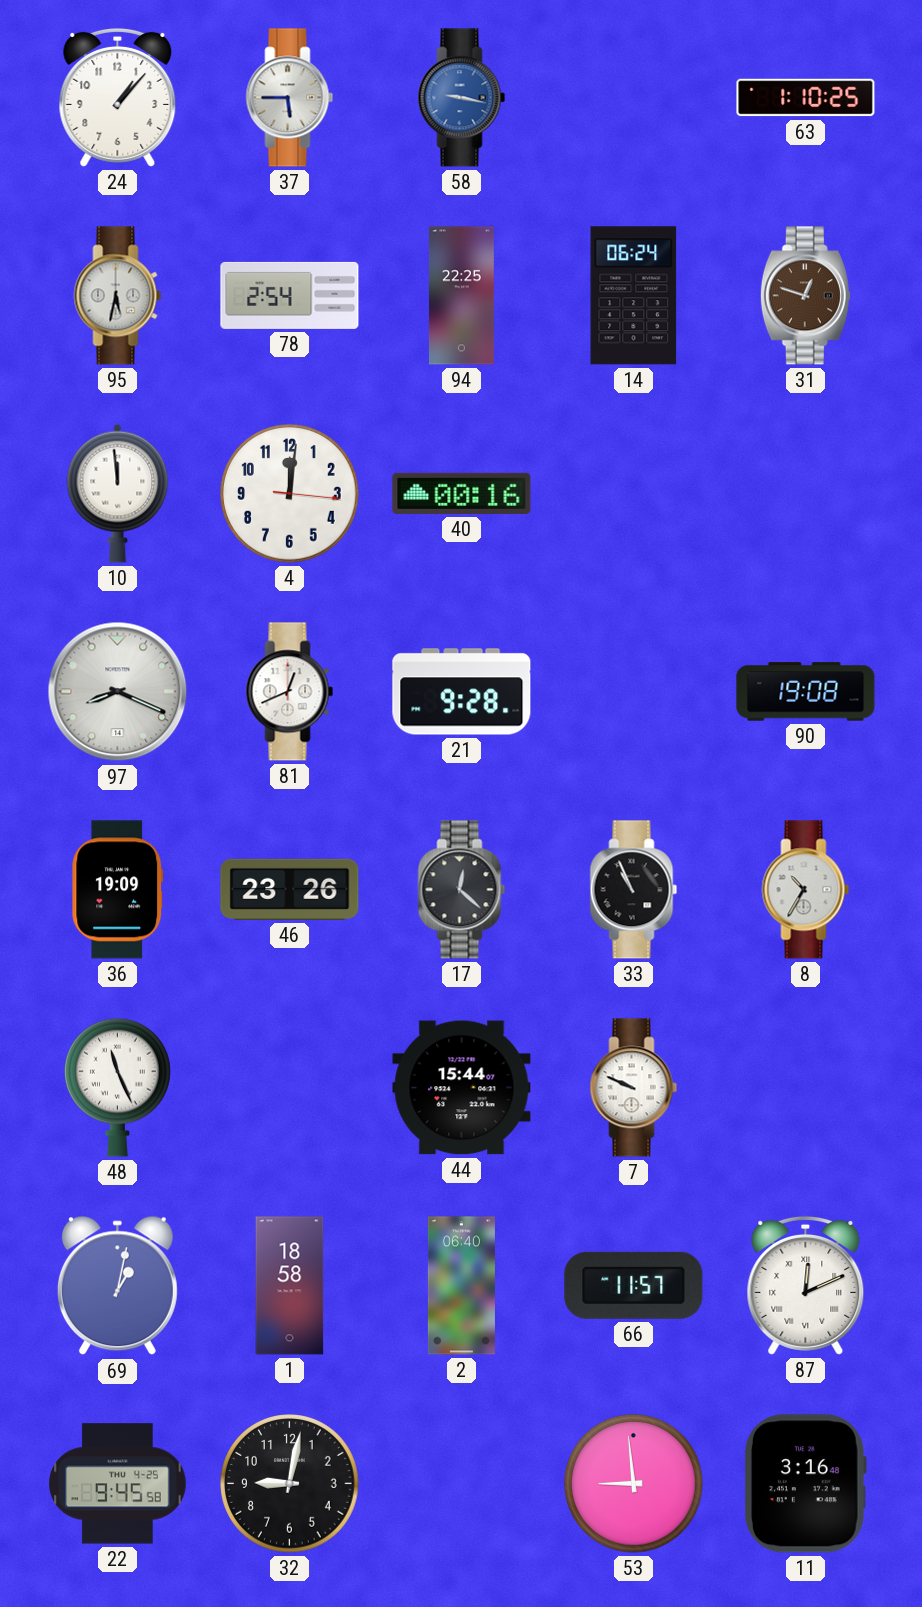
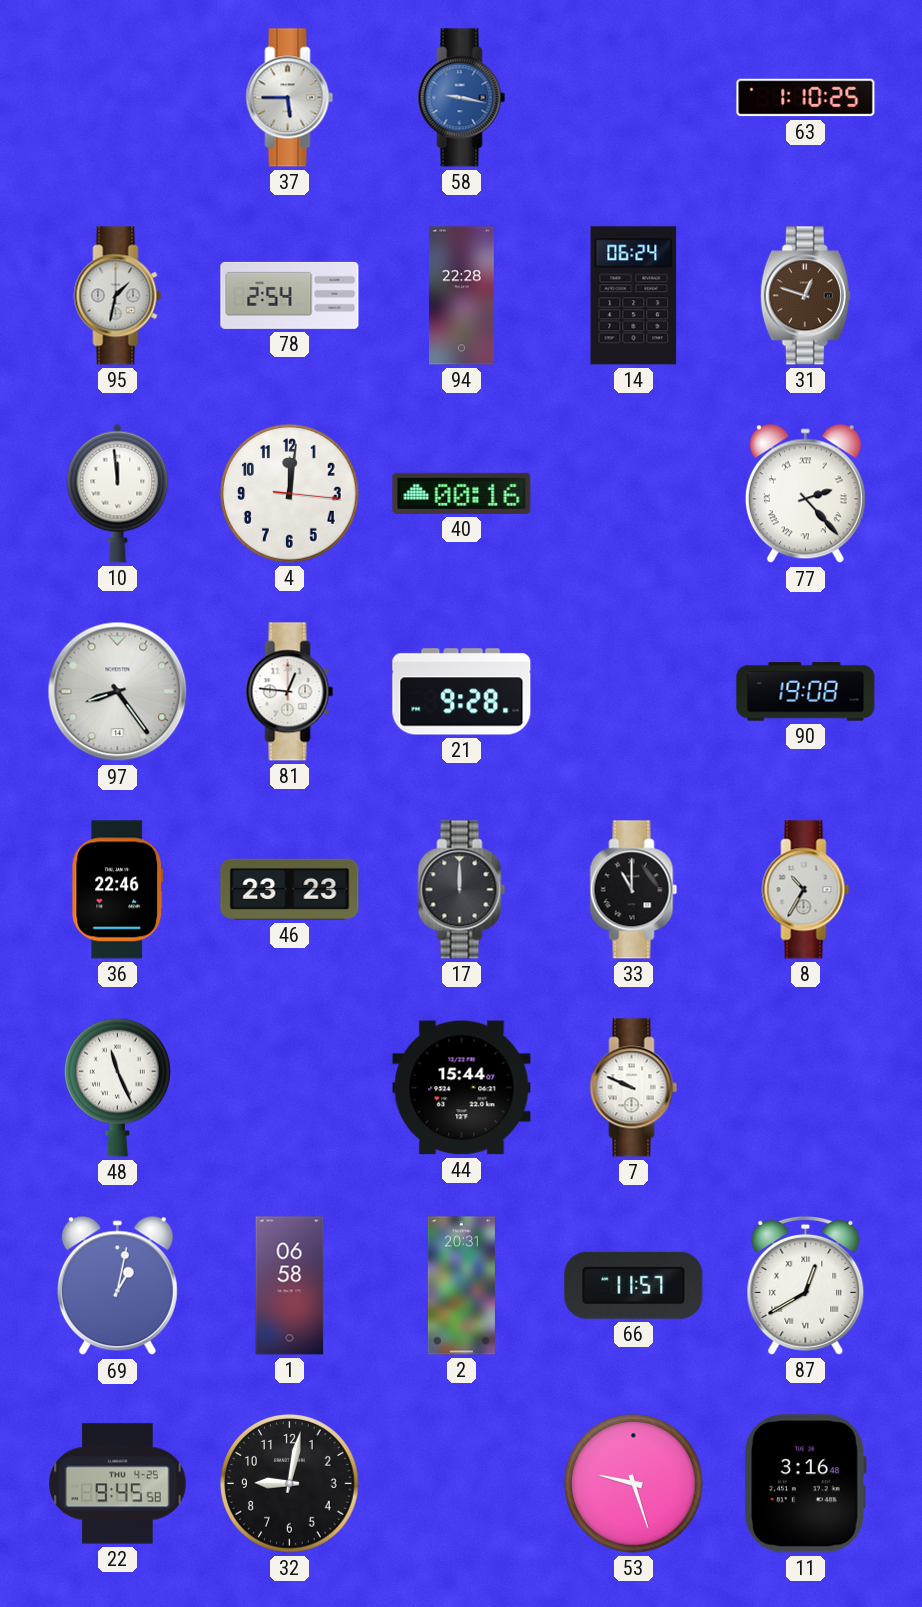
24: 1:07 -> none
95: 5:32 -> 1:32
94: 22:25 -> 22:28
77: none -> 2:23
97: 8:19 -> 8:24
81: 12:41 -> 12:46
36: 19:09 -> 22:46
46: 23:26 -> 23:23
17: 12:22 -> 12:00
33: 10:56 -> 11:00
1: 18:58 -> 06:58
2: 06:40 -> 20:31
87: 12:11 -> 12:40
53: 8:59 -> 9:27
